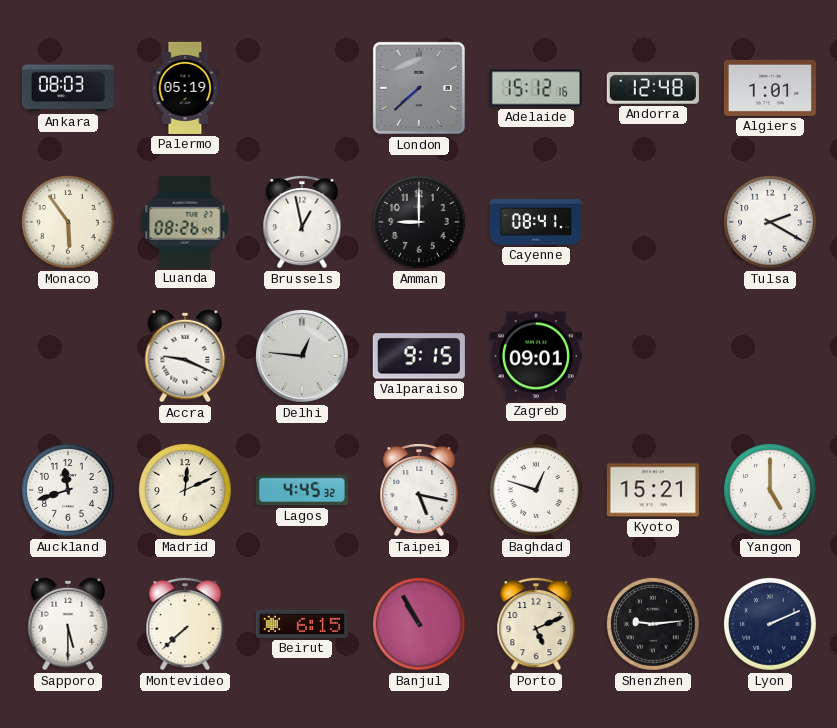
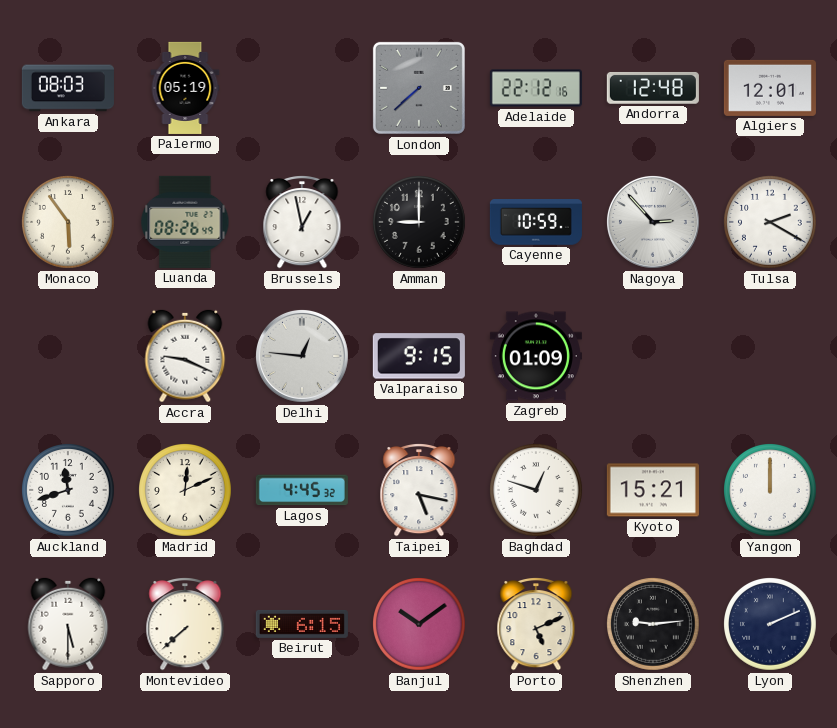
Adelaide: 15:12 -> 22:12
Algiers: 1:01 -> 12:01
Cayenne: 08:41 -> 10:59
Nagoya: none -> 2:53
Zagreb: 09:01 -> 01:09
Yangon: 5:00 -> 12:00
Banjul: 10:55 -> 10:09
